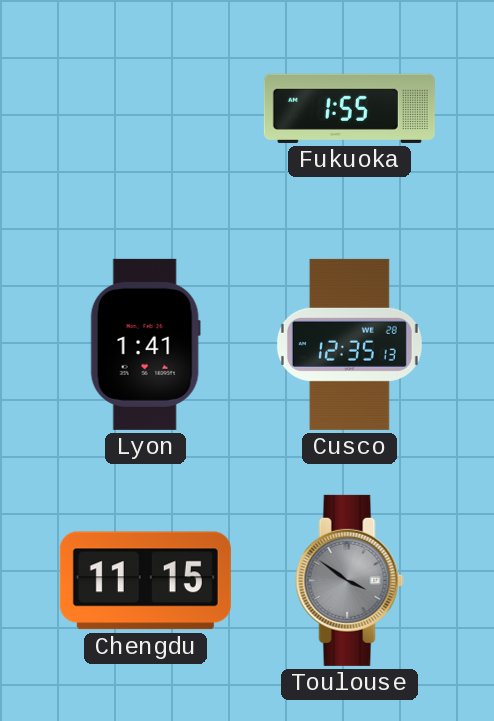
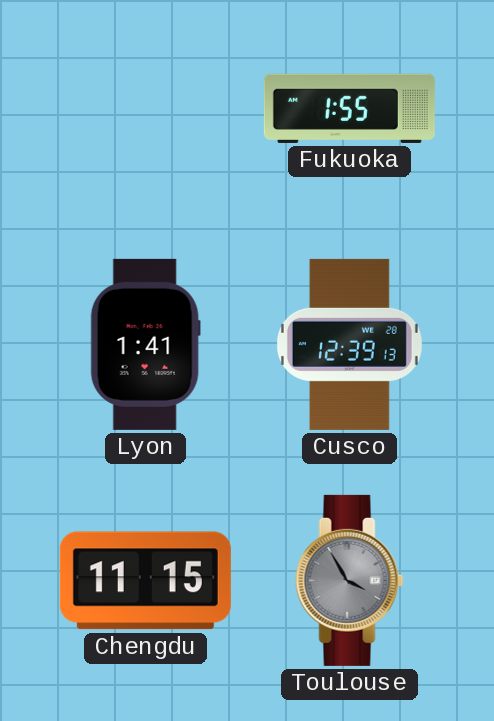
Cusco: 12:35 -> 12:39
Toulouse: 3:51 -> 3:55
